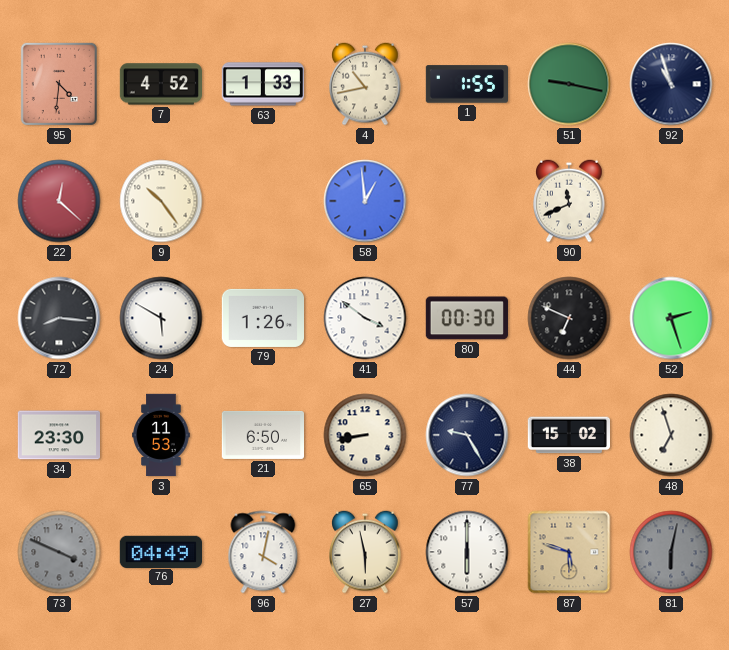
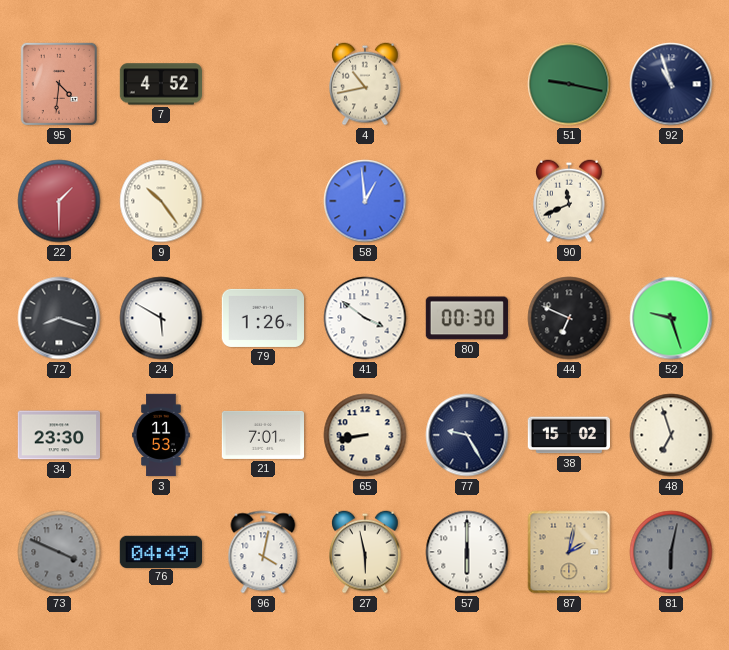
63: 1:33 -> none
1: 1:55 -> none
22: 12:22 -> 1:30
72: 8:16 -> 8:18
52: 2:27 -> 9:27
21: 6:50 -> 7:01
87: 5:48 -> 2:02
